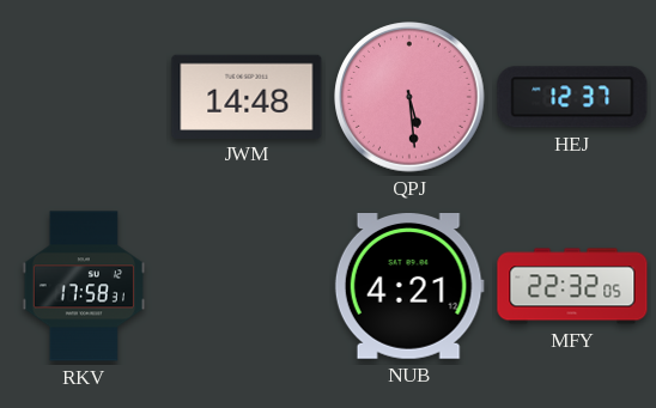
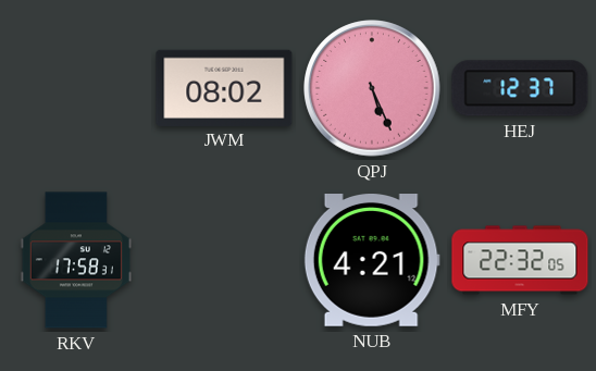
JWM: 14:48 -> 08:02
QPJ: 5:29 -> 5:26
